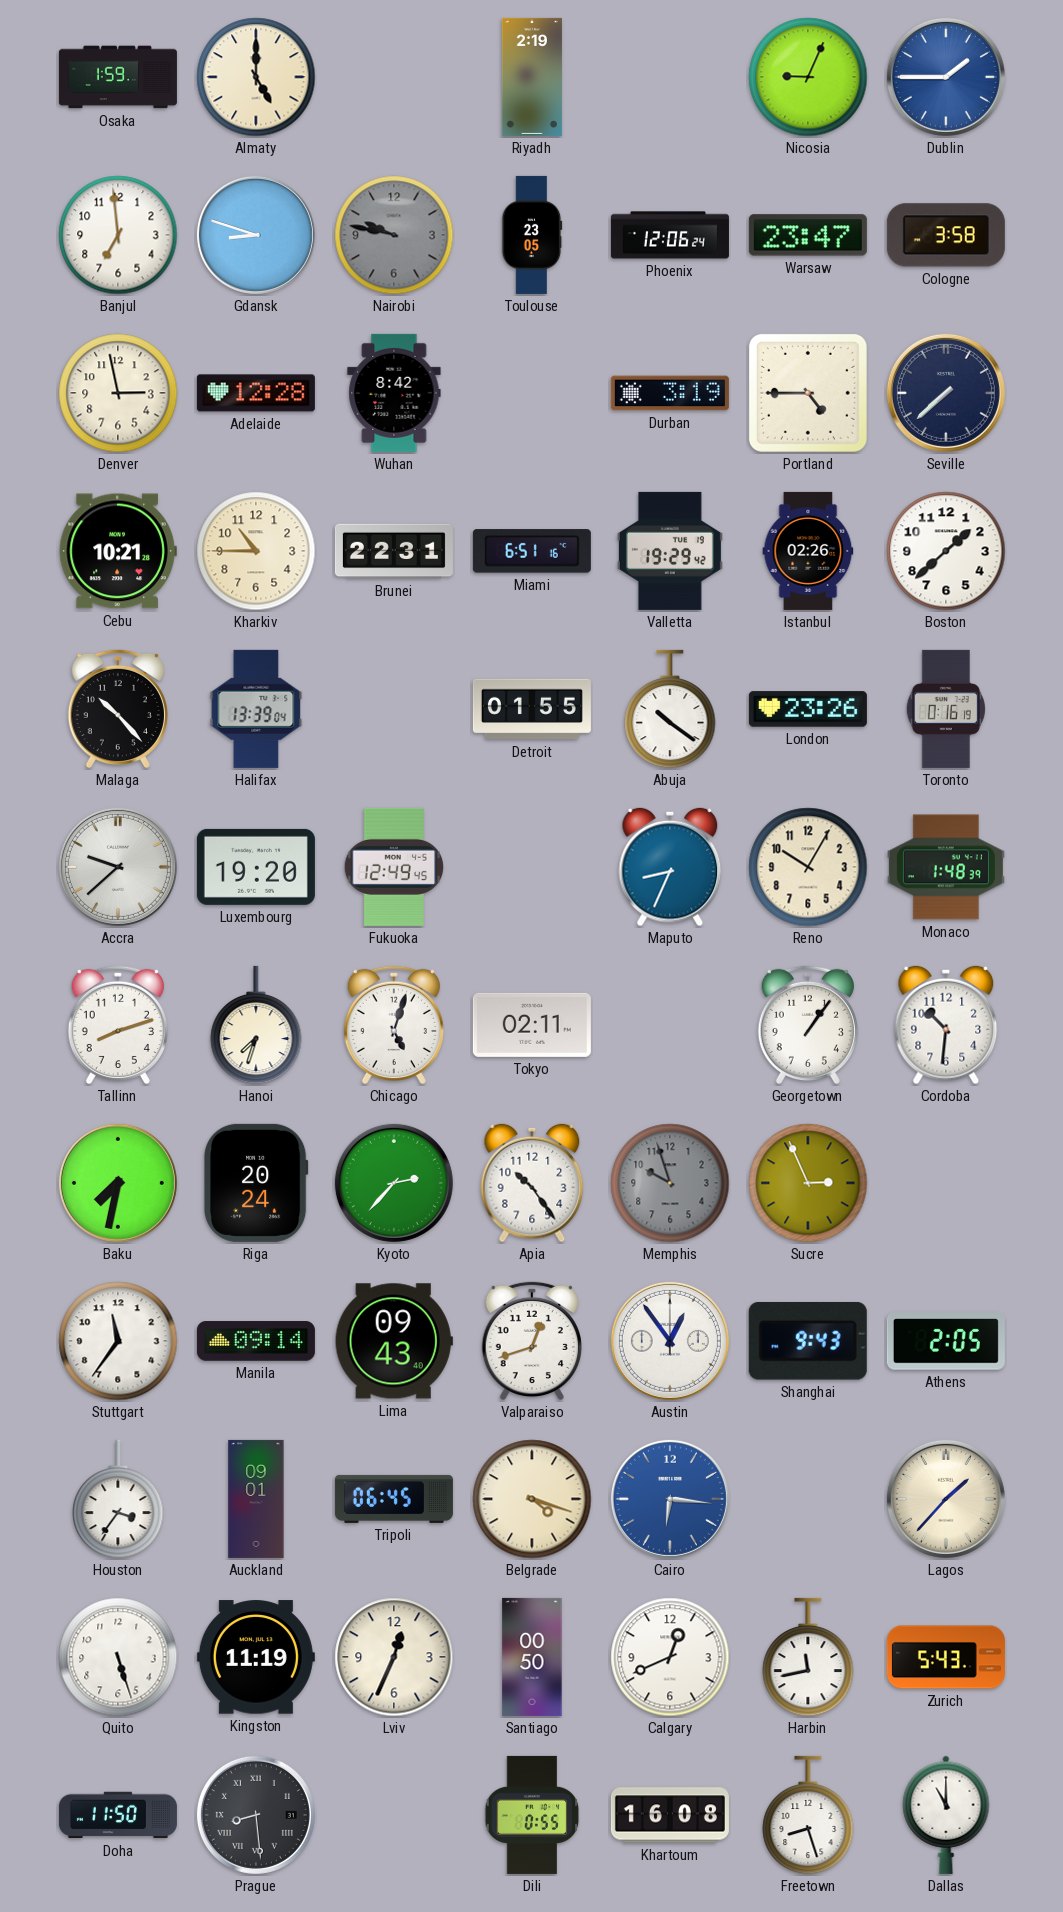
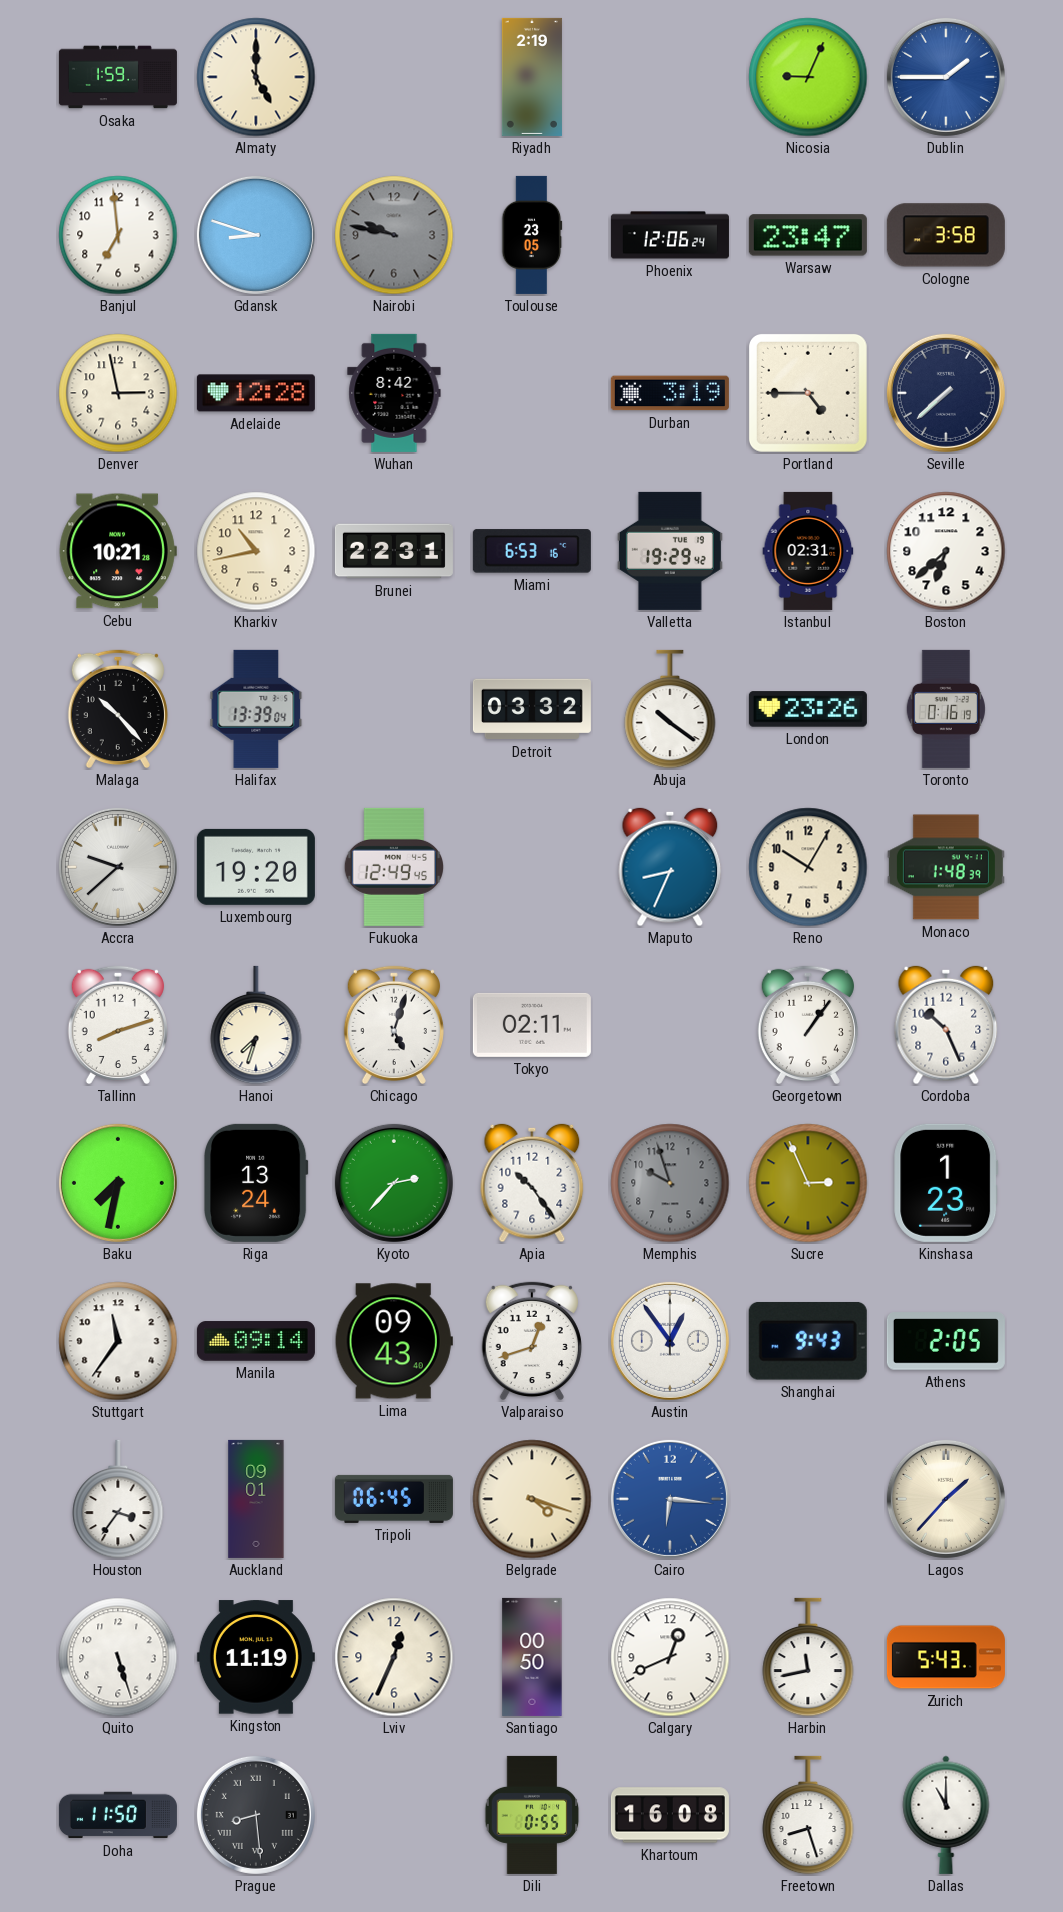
Kharkiv: 10:45 -> 10:43
Miami: 6:51 -> 6:53
Istanbul: 02:26 -> 02:31
Boston: 1:38 -> 6:38
Detroit: 01:55 -> 03:32
Cordoba: 10:31 -> 10:26
Riga: 20:24 -> 13:24
Kinshasa: none -> 1:23
